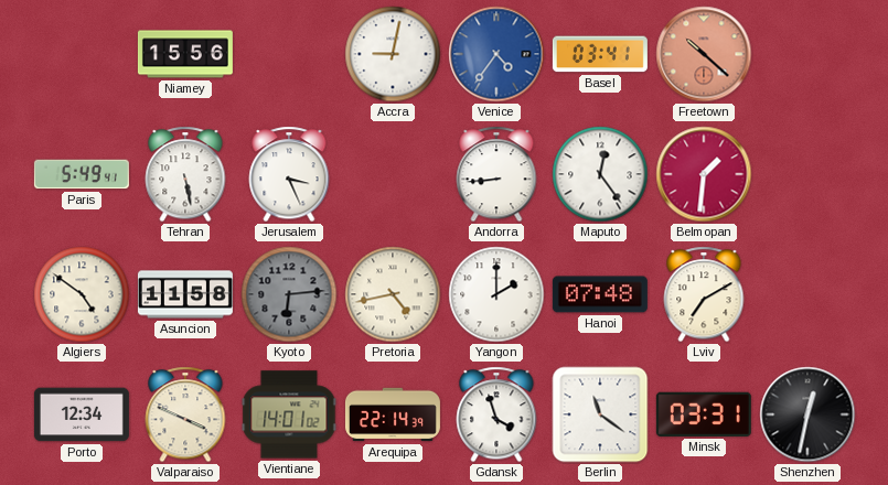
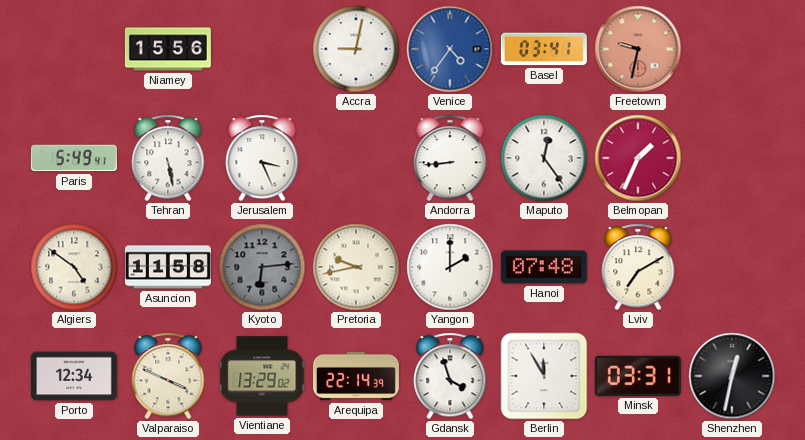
Freetown: 10:22 -> 9:32
Belmopan: 1:31 -> 1:34
Pretoria: 4:43 -> 9:43
Vientiane: 14:01 -> 13:29
Berlin: 11:21 -> 11:55
